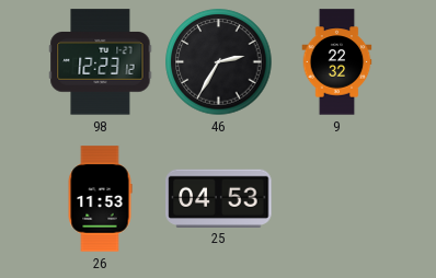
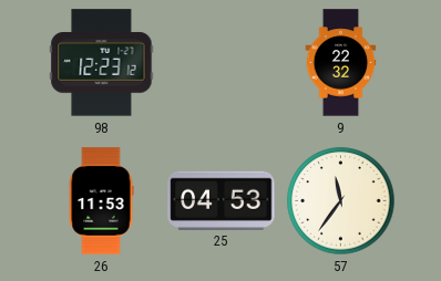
46: 2:35 -> none
57: none -> 11:36
